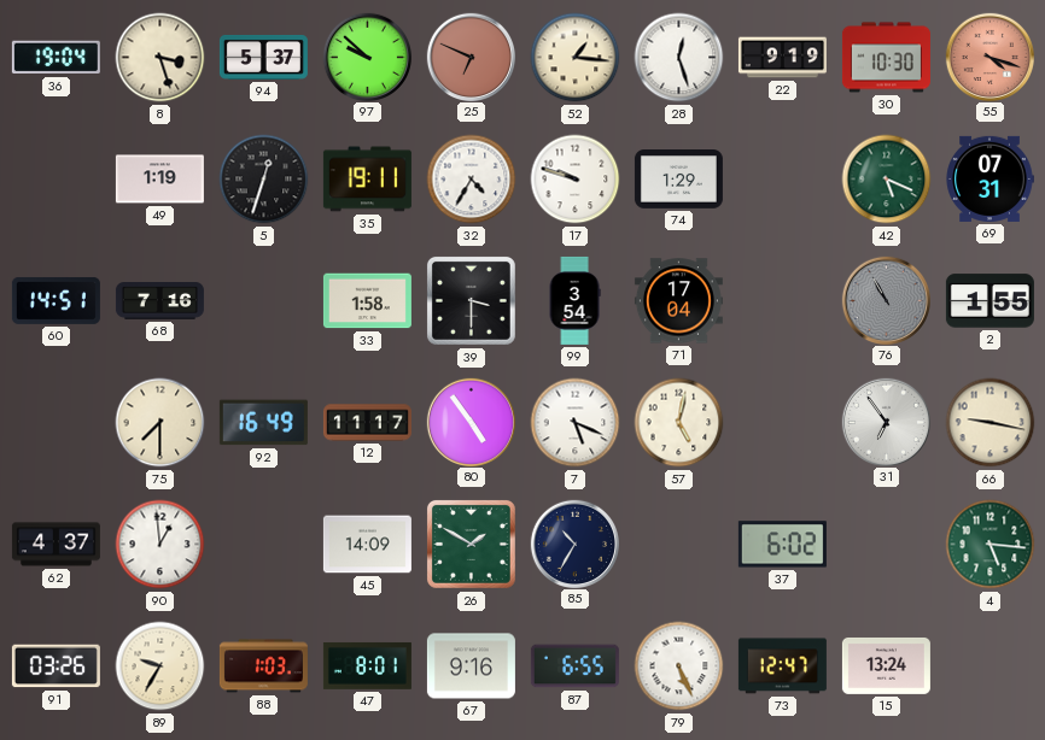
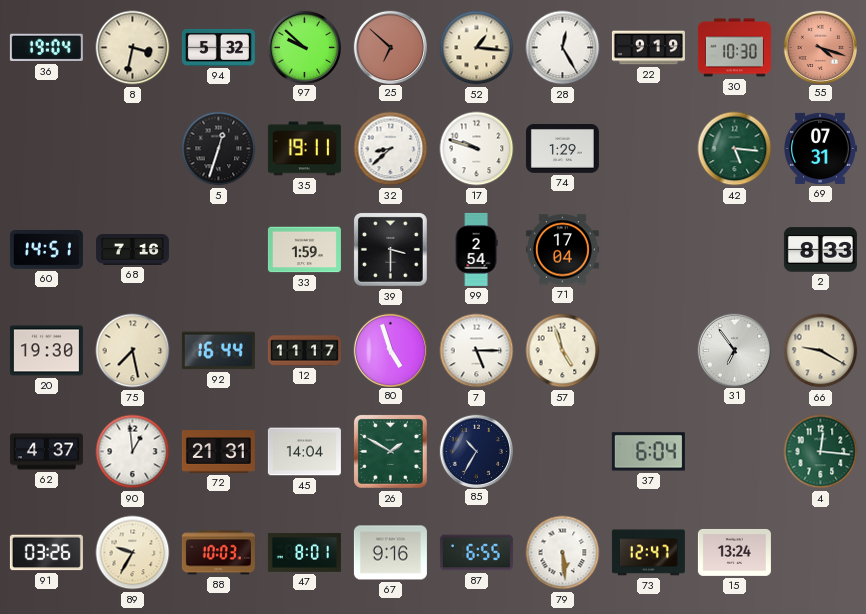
8: 3:27 -> 3:32
94: 5:37 -> 5:32
25: 6:49 -> 6:52
28: 12:27 -> 12:25
49: 1:19 -> none
32: 4:35 -> 8:38
42: 5:19 -> 5:16
33: 1:58 -> 1:59
99: 3:54 -> 2:54
76: 10:55 -> none
2: 1:55 -> 8:33
20: none -> 19:30
75: 7:30 -> 7:28
92: 16:49 -> 16:44
80: 4:54 -> 4:57
7: 5:19 -> 5:15
57: 5:02 -> 4:57
66: 9:17 -> 9:20
72: none -> 21:31
45: 14:09 -> 14:04
37: 6:02 -> 6:04
4: 5:16 -> 12:16
88: 1:03 -> 10:03
79: 5:26 -> 5:29
